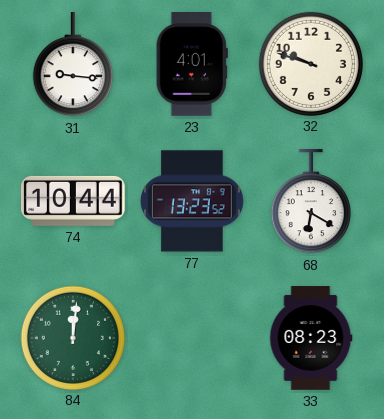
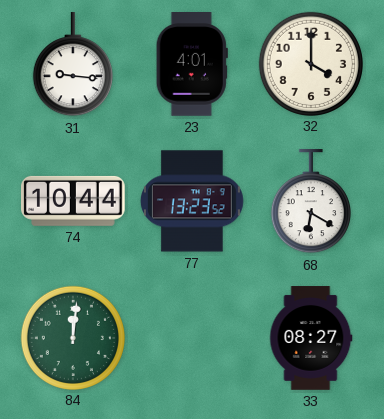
32: 9:48 -> 4:00
33: 08:23 -> 08:27
